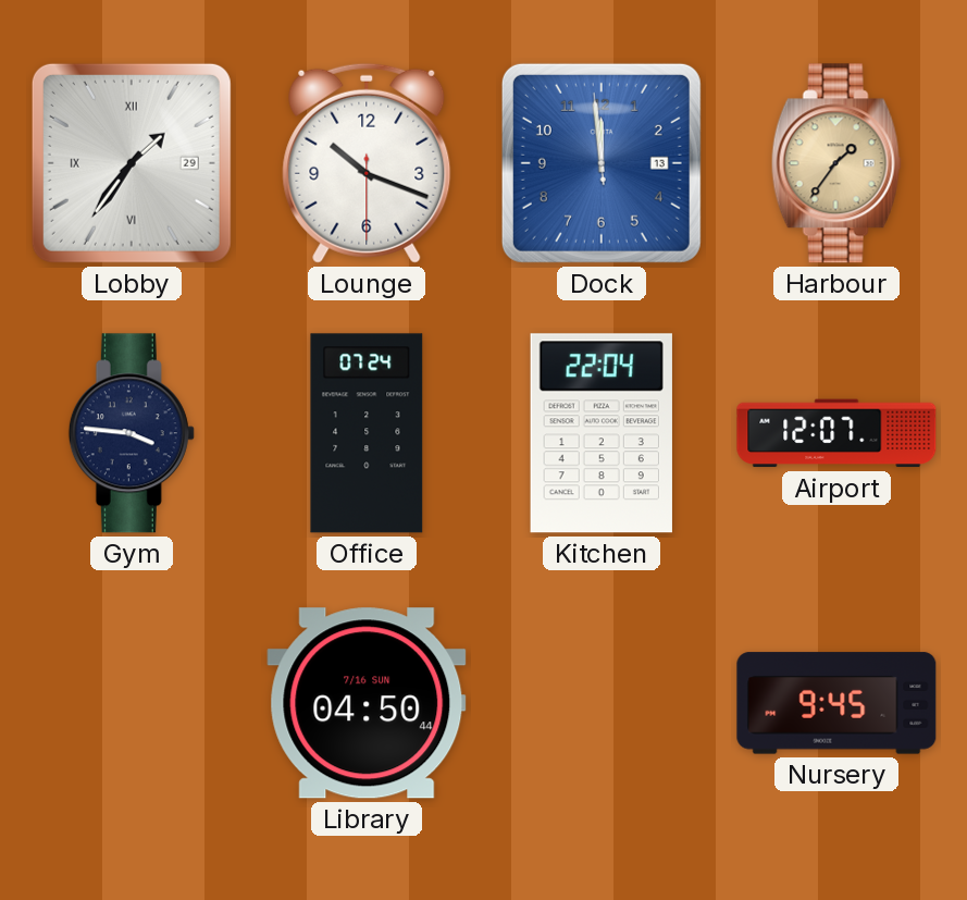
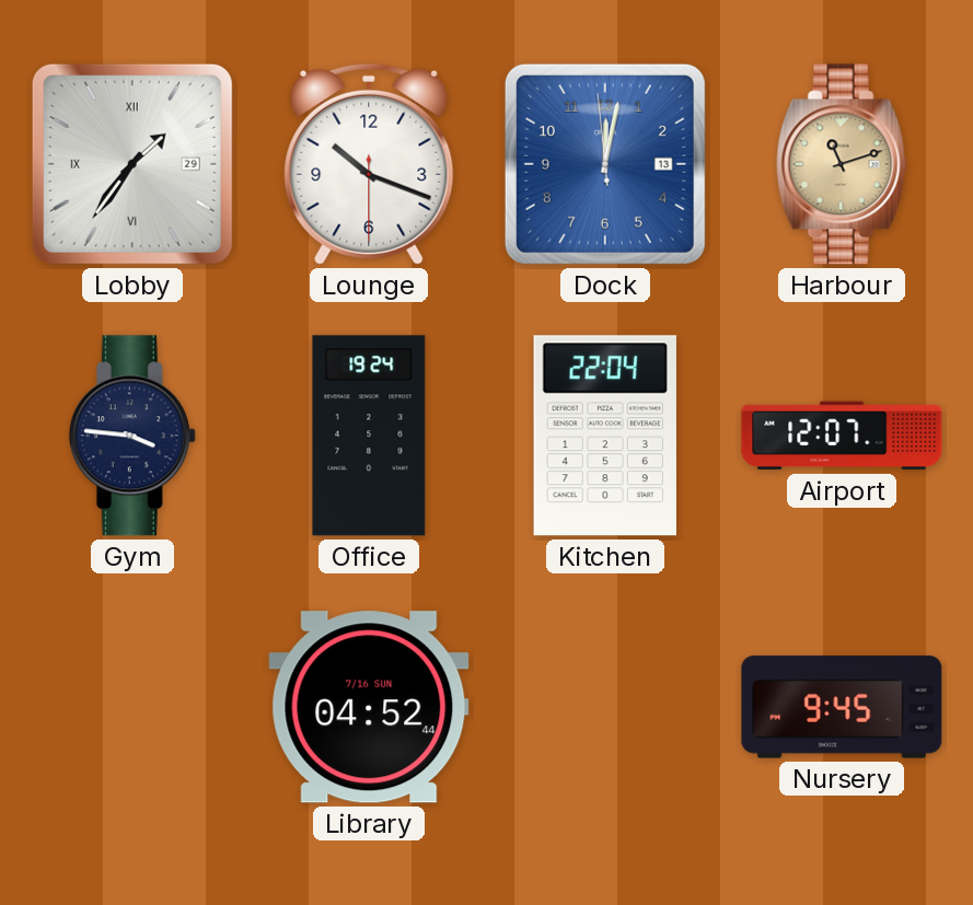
Dock: 11:58 -> 12:01
Harbour: 1:36 -> 11:12
Office: 07:24 -> 19:24
Library: 04:50 -> 04:52
